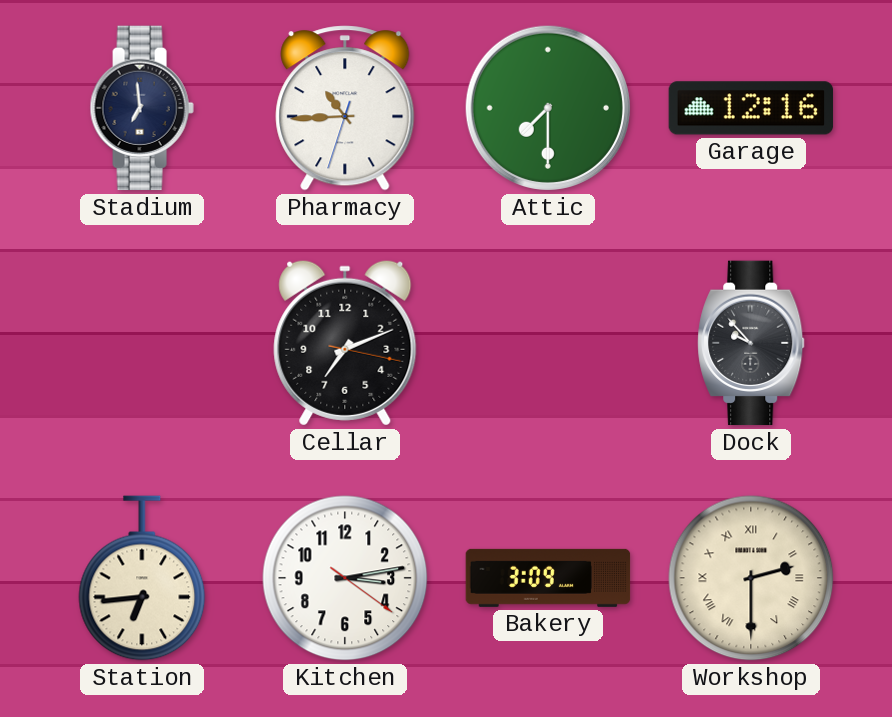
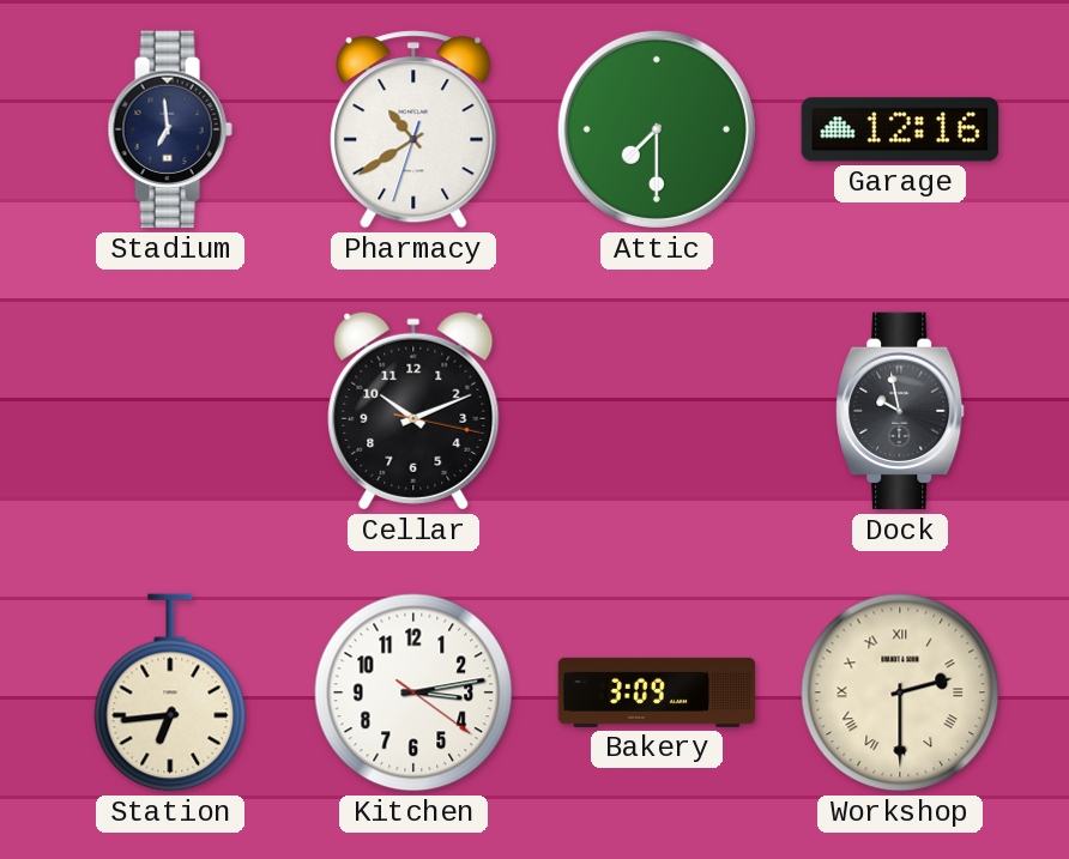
Pharmacy: 10:44 -> 10:39
Cellar: 7:11 -> 10:11
Dock: 9:53 -> 9:58
